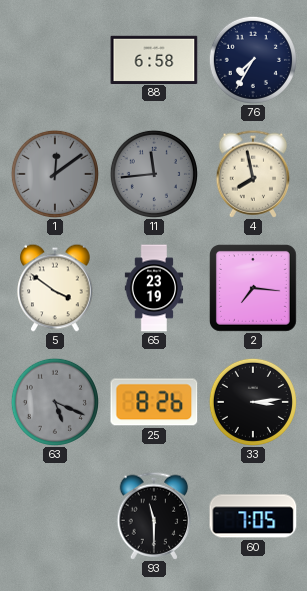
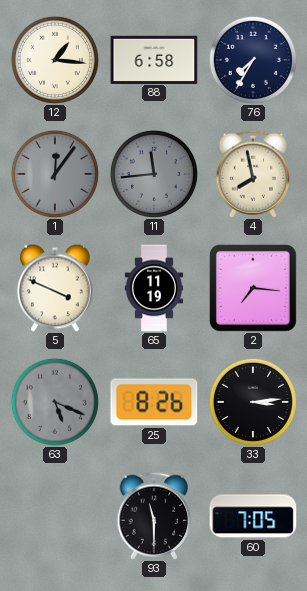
12: none -> 1:16
1: 12:09 -> 12:06
5: 3:51 -> 3:49
65: 23:19 -> 11:19
